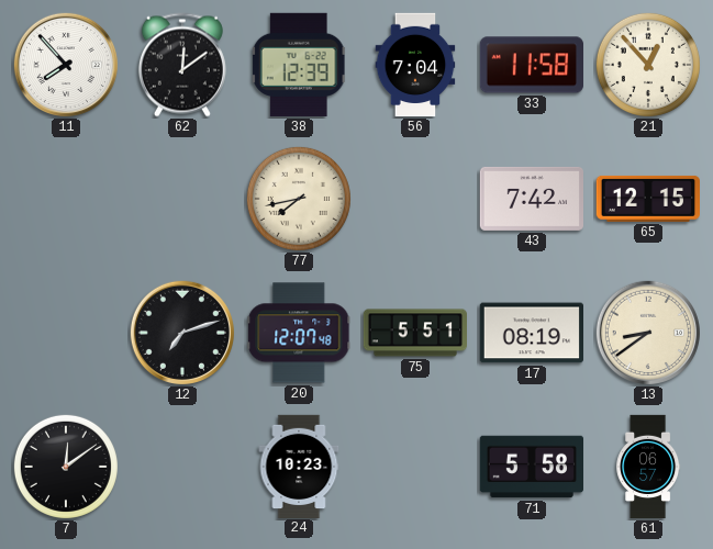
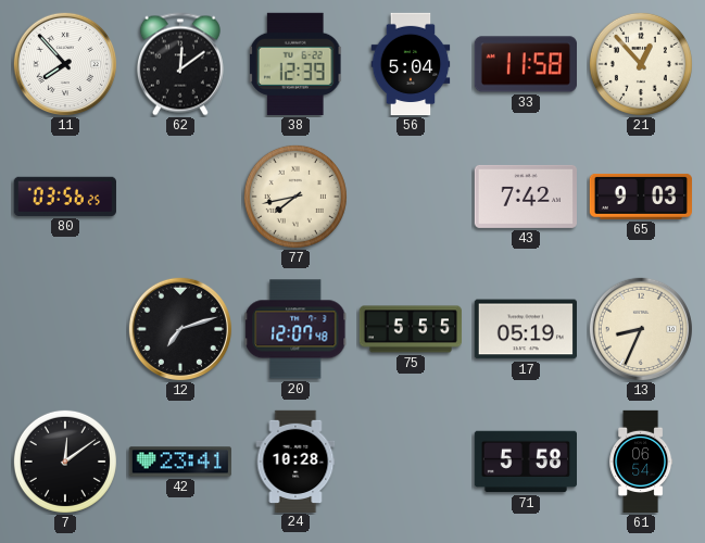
56: 7:04 -> 5:04
80: none -> 03:56
65: 12:15 -> 9:03
75: 5:51 -> 5:55
17: 08:19 -> 05:19
13: 8:39 -> 8:34
42: none -> 23:41
24: 10:23 -> 10:28
61: 06:57 -> 06:54
